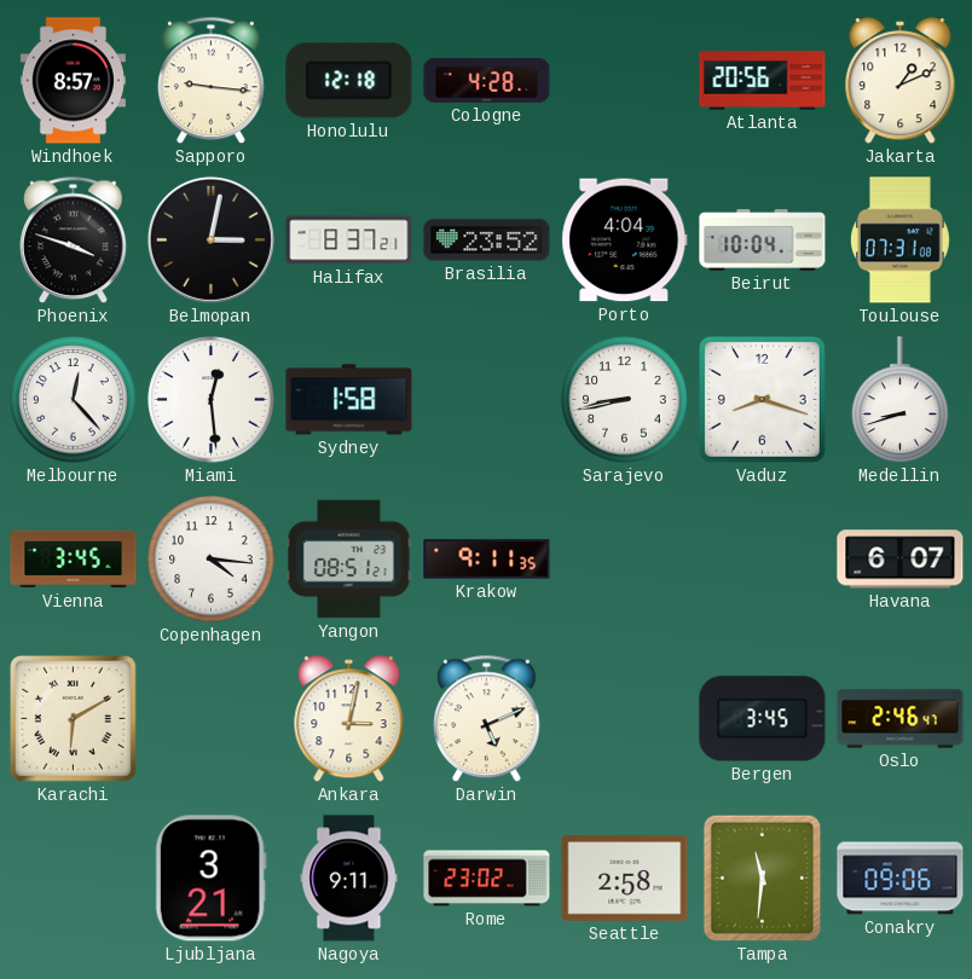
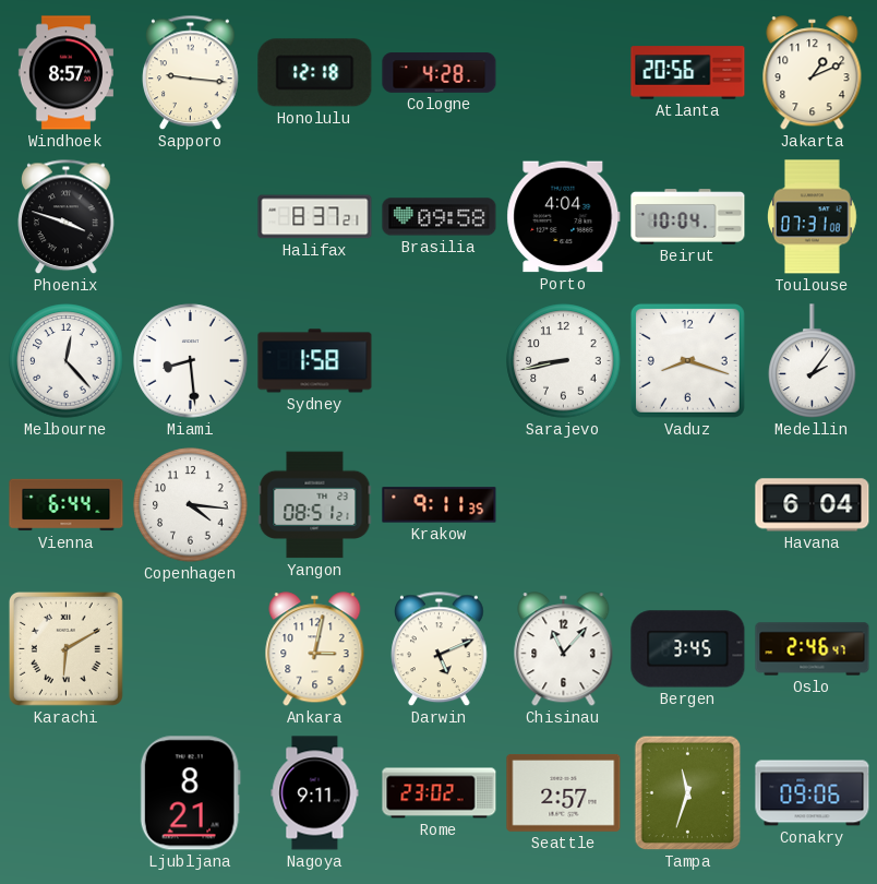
Belmopan: 3:02 -> none
Brasilia: 23:52 -> 09:58
Miami: 12:29 -> 8:29
Medellin: 8:42 -> 2:06
Vienna: 3:45 -> 6:44
Havana: 6:07 -> 6:04
Chisinau: none -> 11:07
Ljubljana: 3:21 -> 8:21
Seattle: 2:58 -> 2:57
Tampa: 11:31 -> 11:33
